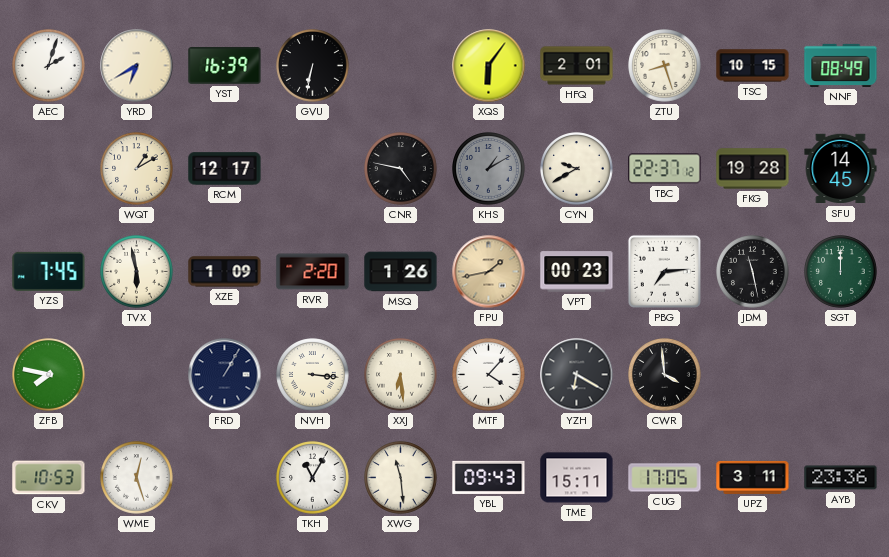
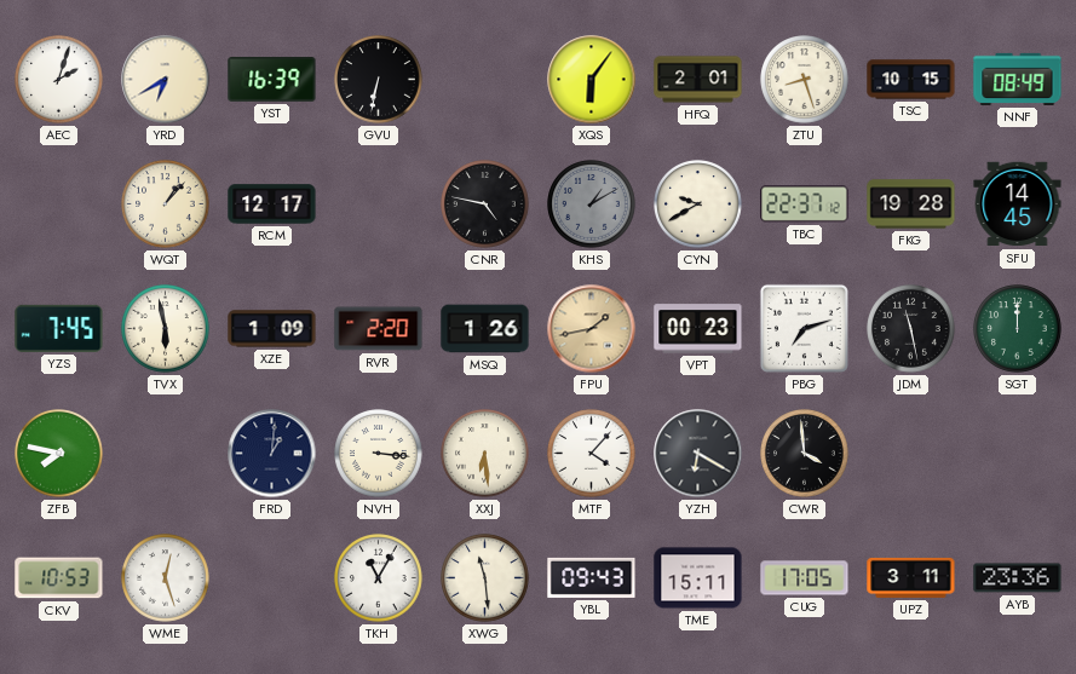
WQT: 1:10 -> 1:07
PBG: 7:14 -> 7:12
FRD: 1:05 -> 1:01
